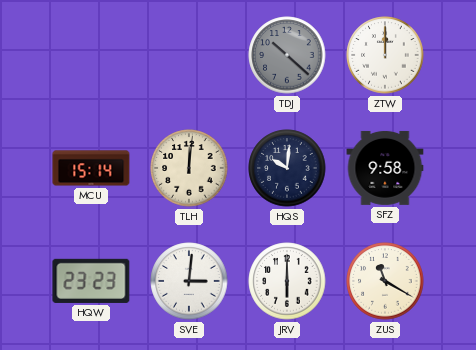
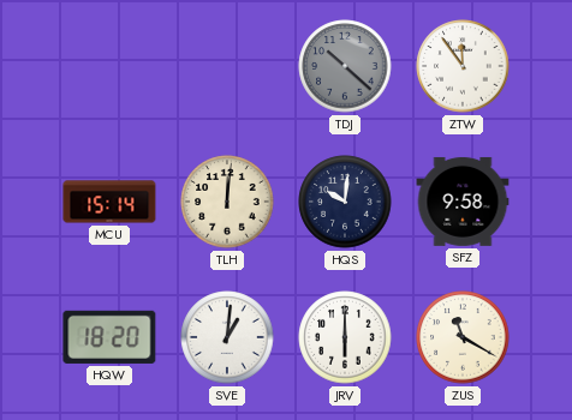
ZTW: 12:00 -> 11:54
HQW: 23:23 -> 18:20
SVE: 3:01 -> 1:01
